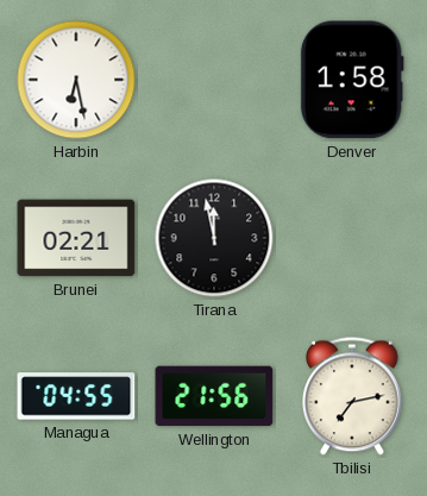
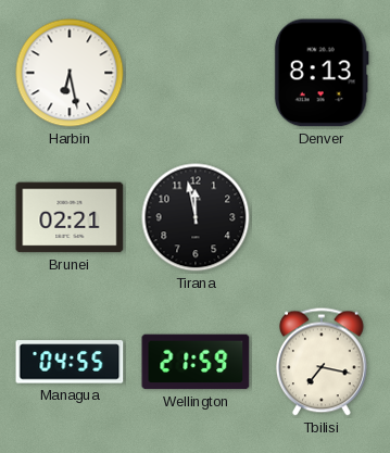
Denver: 1:58 -> 8:13
Wellington: 21:56 -> 21:59
Tbilisi: 7:13 -> 7:17
